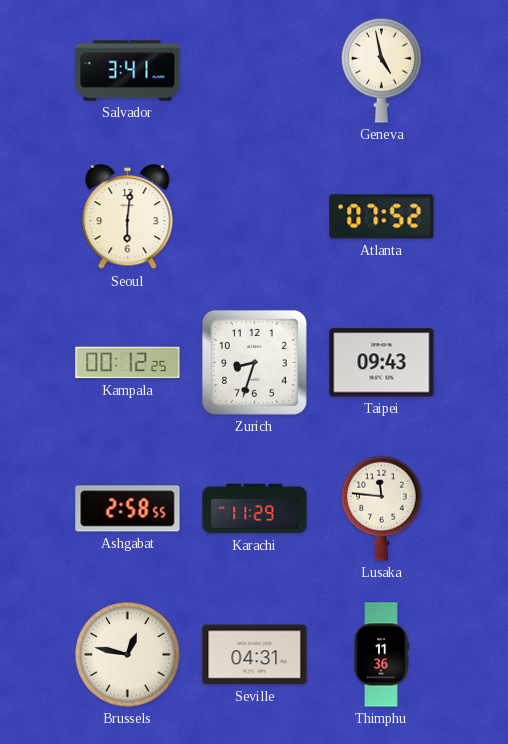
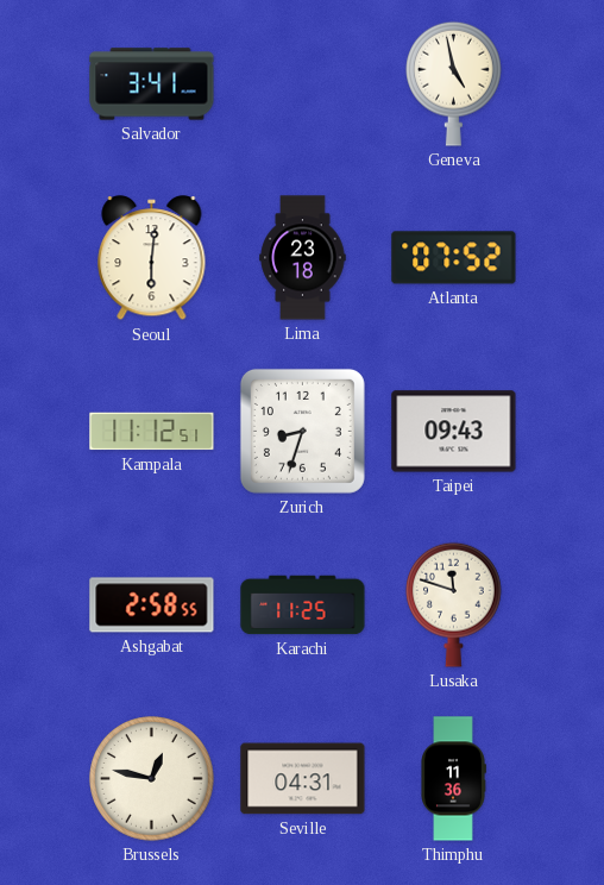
Lima: none -> 23:18
Kampala: 00:12 -> 11:12
Karachi: 11:29 -> 11:25
Lusaka: 11:46 -> 11:48
